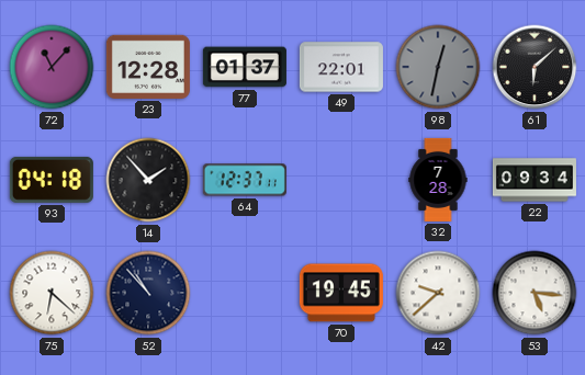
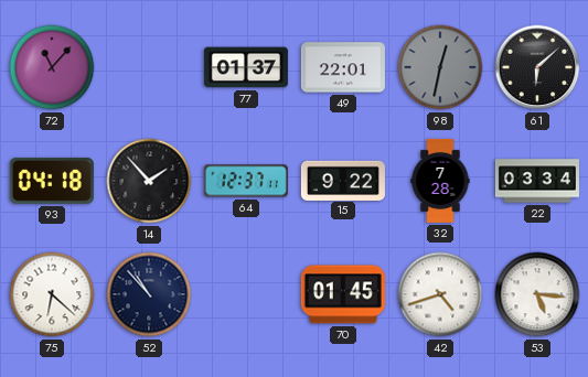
23: 12:28 -> none
15: none -> 9:22
22: 09:34 -> 03:34
70: 19:45 -> 01:45
42: 9:38 -> 4:42
